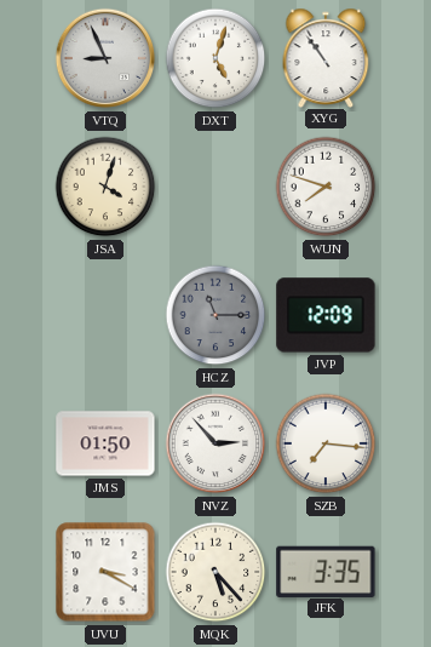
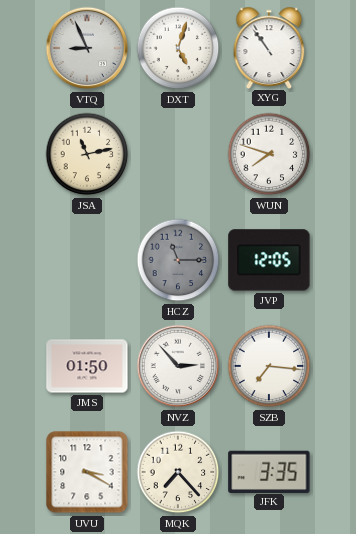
JSA: 4:03 -> 11:13
JVP: 12:09 -> 12:05
MQK: 5:23 -> 7:23
